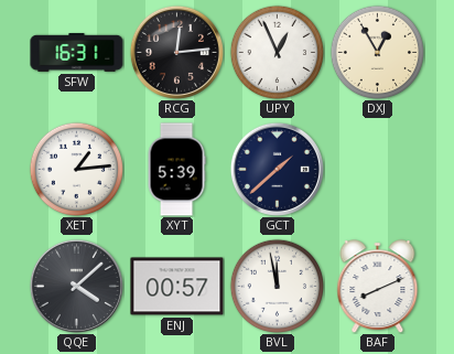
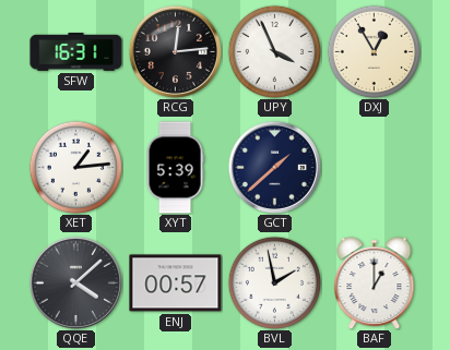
UPY: 12:56 -> 3:56
BVL: 11:58 -> 1:58
BAF: 8:11 -> 1:00
